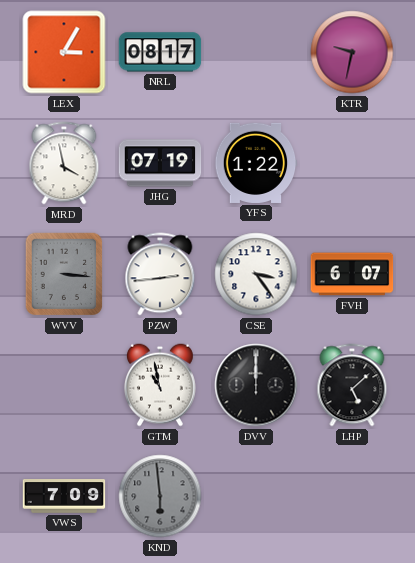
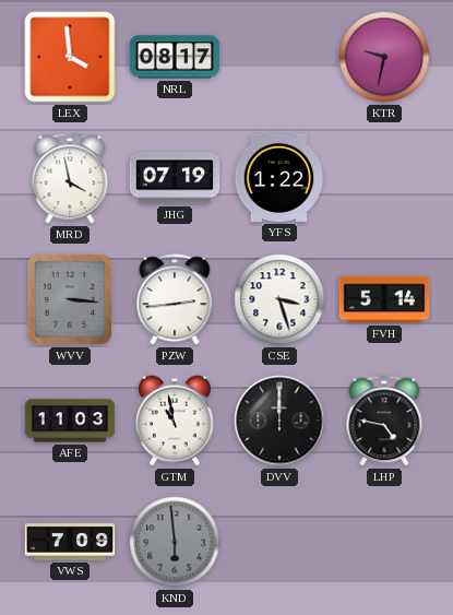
LEX: 3:05 -> 3:59
CSE: 3:24 -> 3:27
FVH: 6:07 -> 5:14
AFE: none -> 11:03
LHP: 5:08 -> 4:47
